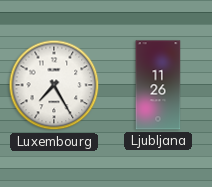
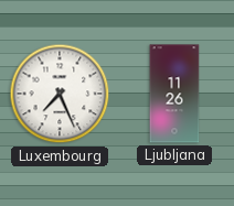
Luxembourg: 7:25 -> 7:26
